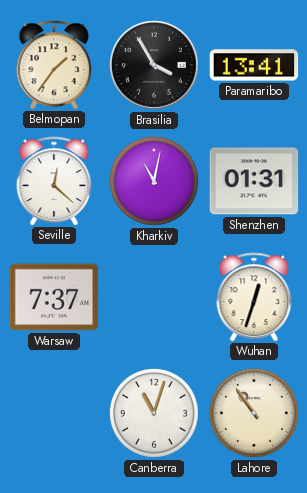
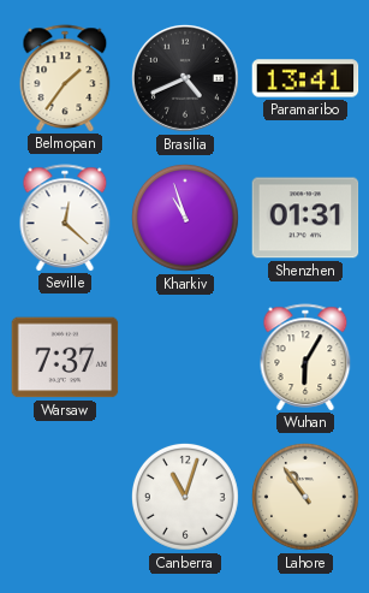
Brasilia: 3:55 -> 4:41
Kharkiv: 11:02 -> 10:57
Wuhan: 12:33 -> 6:05
